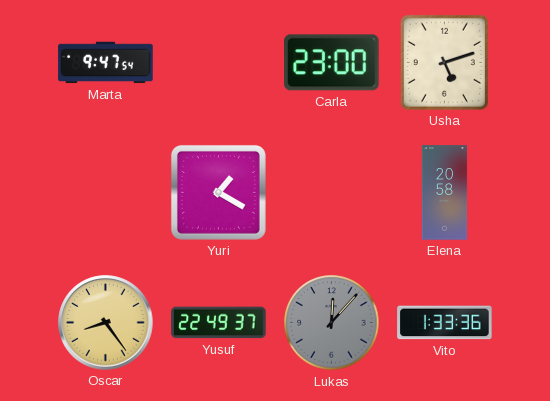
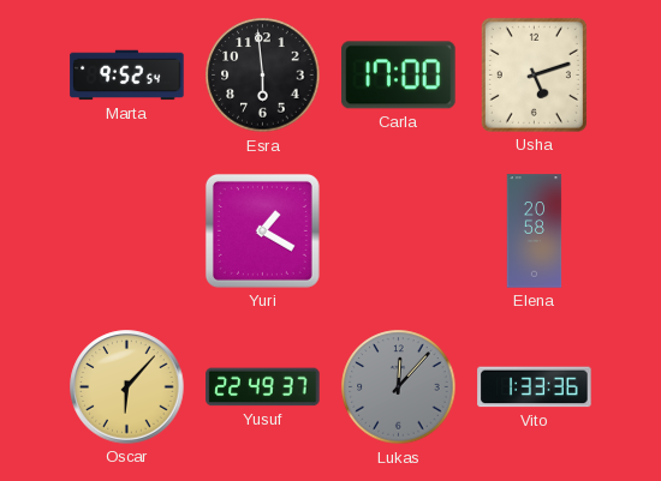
Marta: 9:47 -> 9:52
Esra: none -> 5:59
Carla: 23:00 -> 17:00
Oscar: 8:24 -> 6:07
